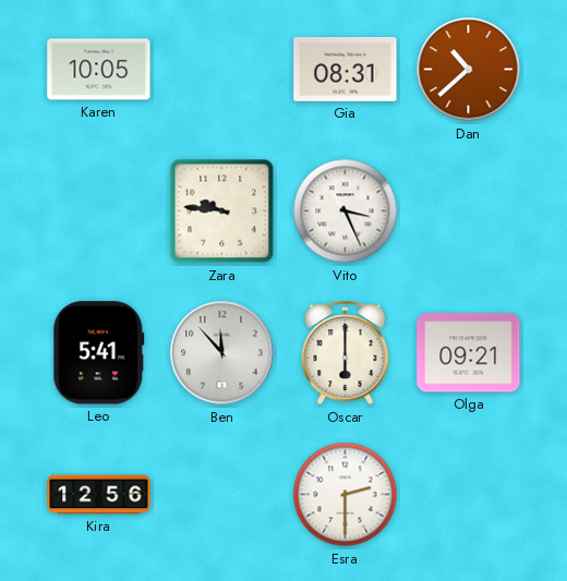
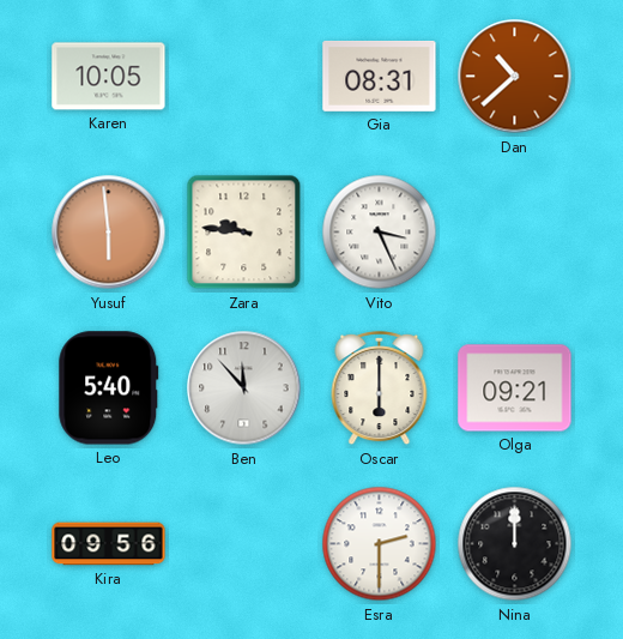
Yusuf: none -> 5:59
Leo: 5:41 -> 5:40
Kira: 12:56 -> 09:56
Nina: none -> 12:00
